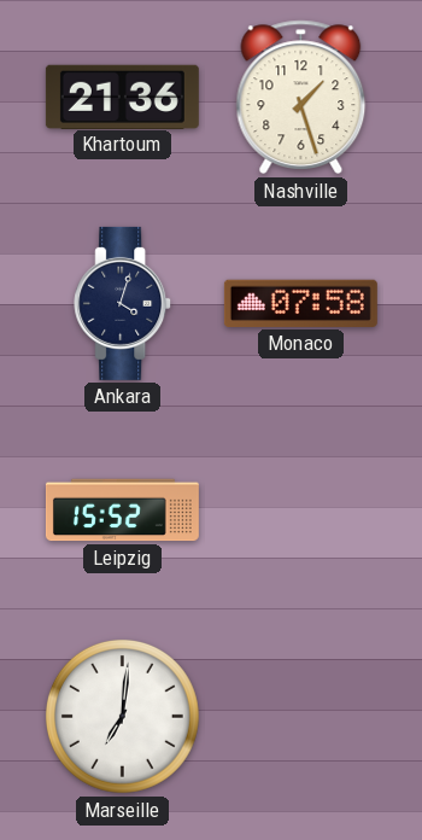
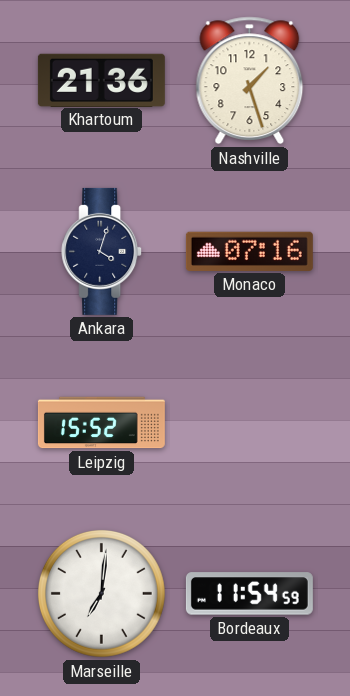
Monaco: 07:58 -> 07:16
Bordeaux: none -> 11:54
